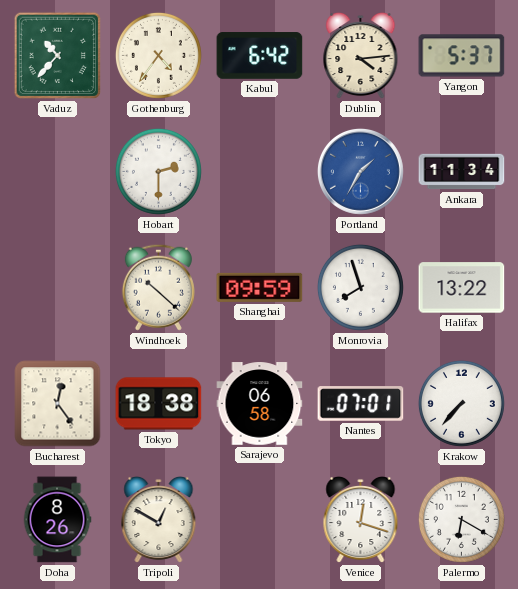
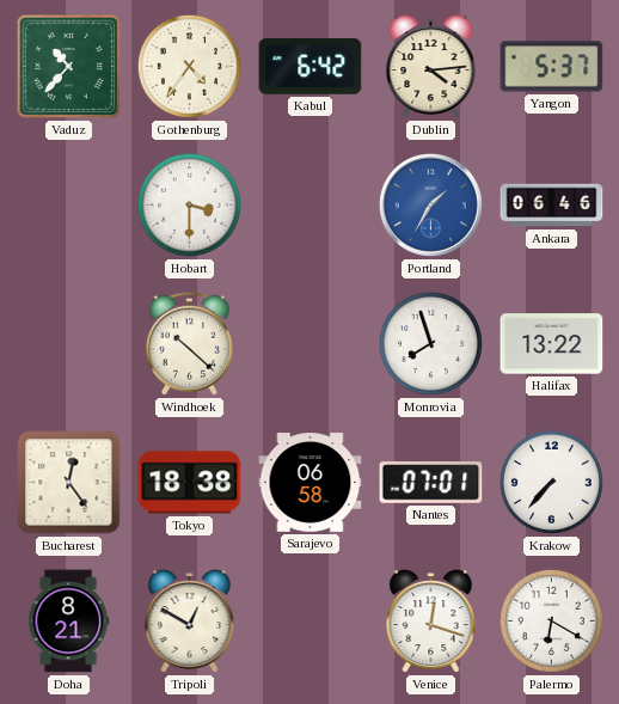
Hobart: 2:30 -> 3:30
Ankara: 11:34 -> 06:46
Shanghai: 09:59 -> none
Doha: 8:26 -> 8:21
